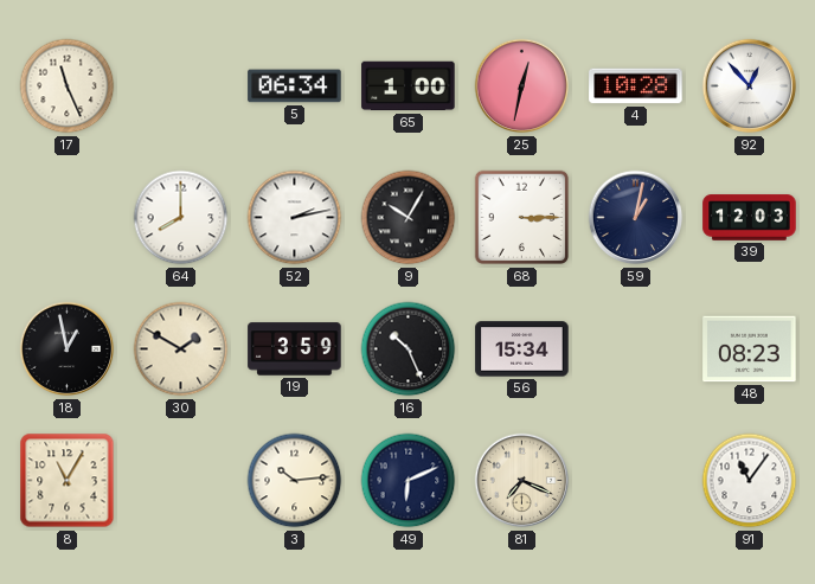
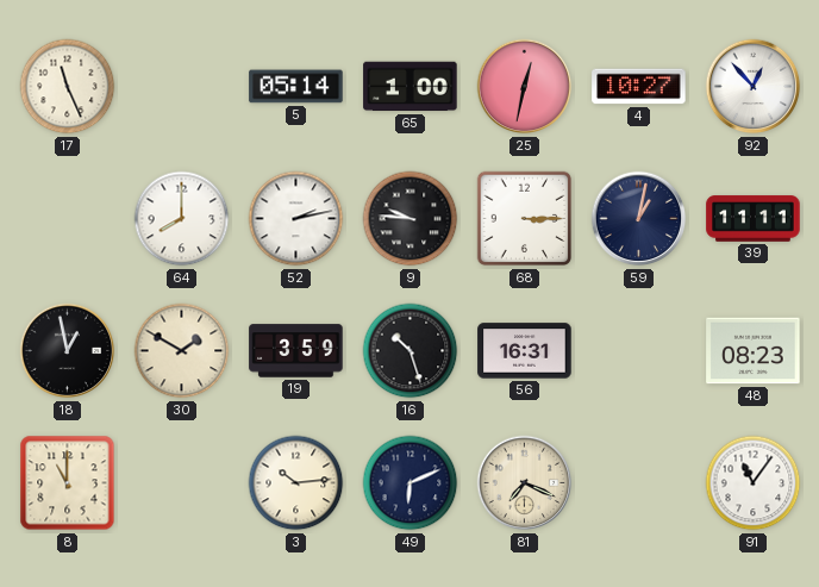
5: 06:34 -> 05:14
4: 10:28 -> 10:27
9: 10:05 -> 9:46
39: 12:03 -> 11:11
16: 10:26 -> 10:27
56: 15:34 -> 16:31
8: 11:05 -> 11:00
